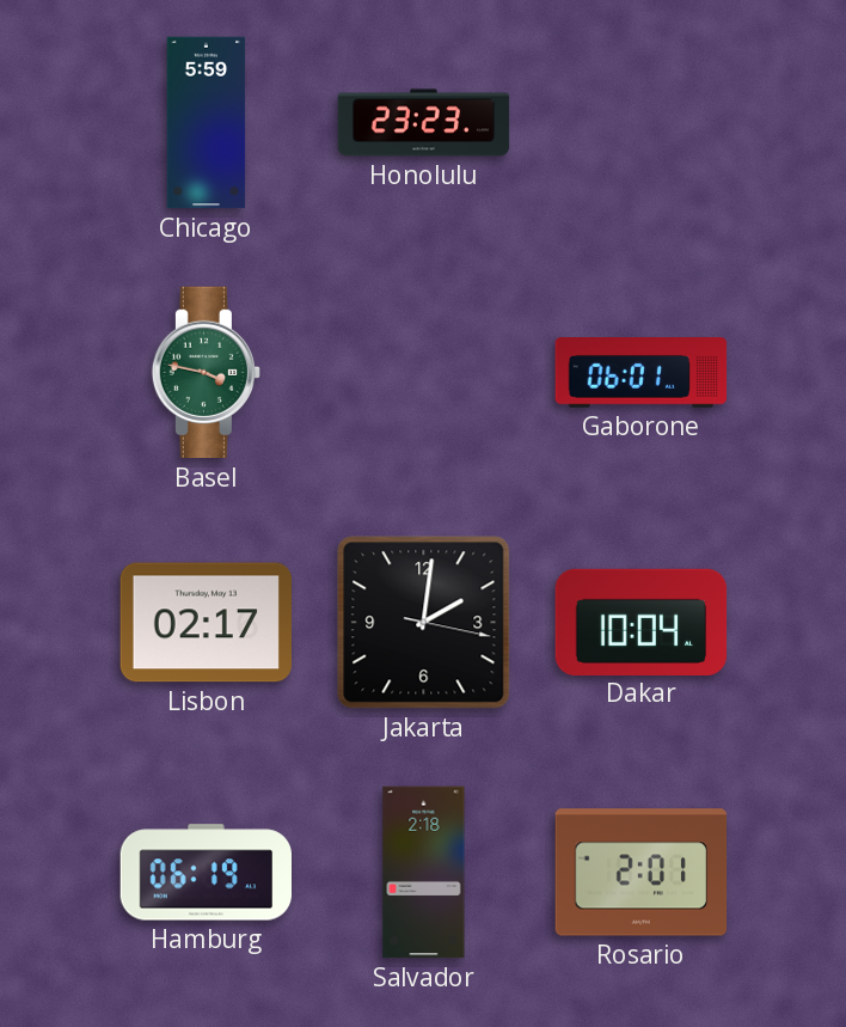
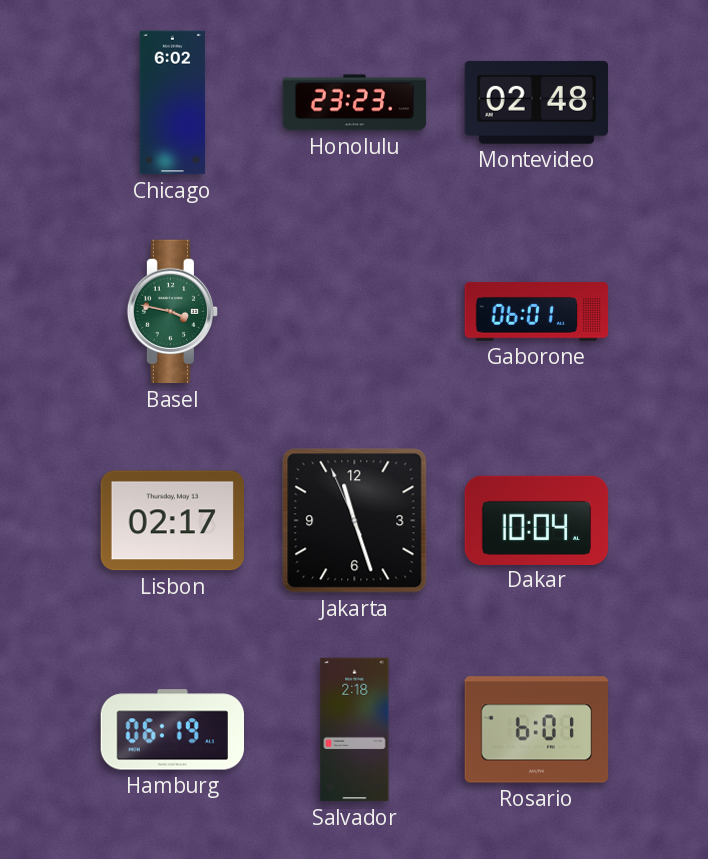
Chicago: 5:59 -> 6:02
Montevideo: none -> 02:48
Jakarta: 2:01 -> 11:26
Rosario: 2:01 -> 6:01
